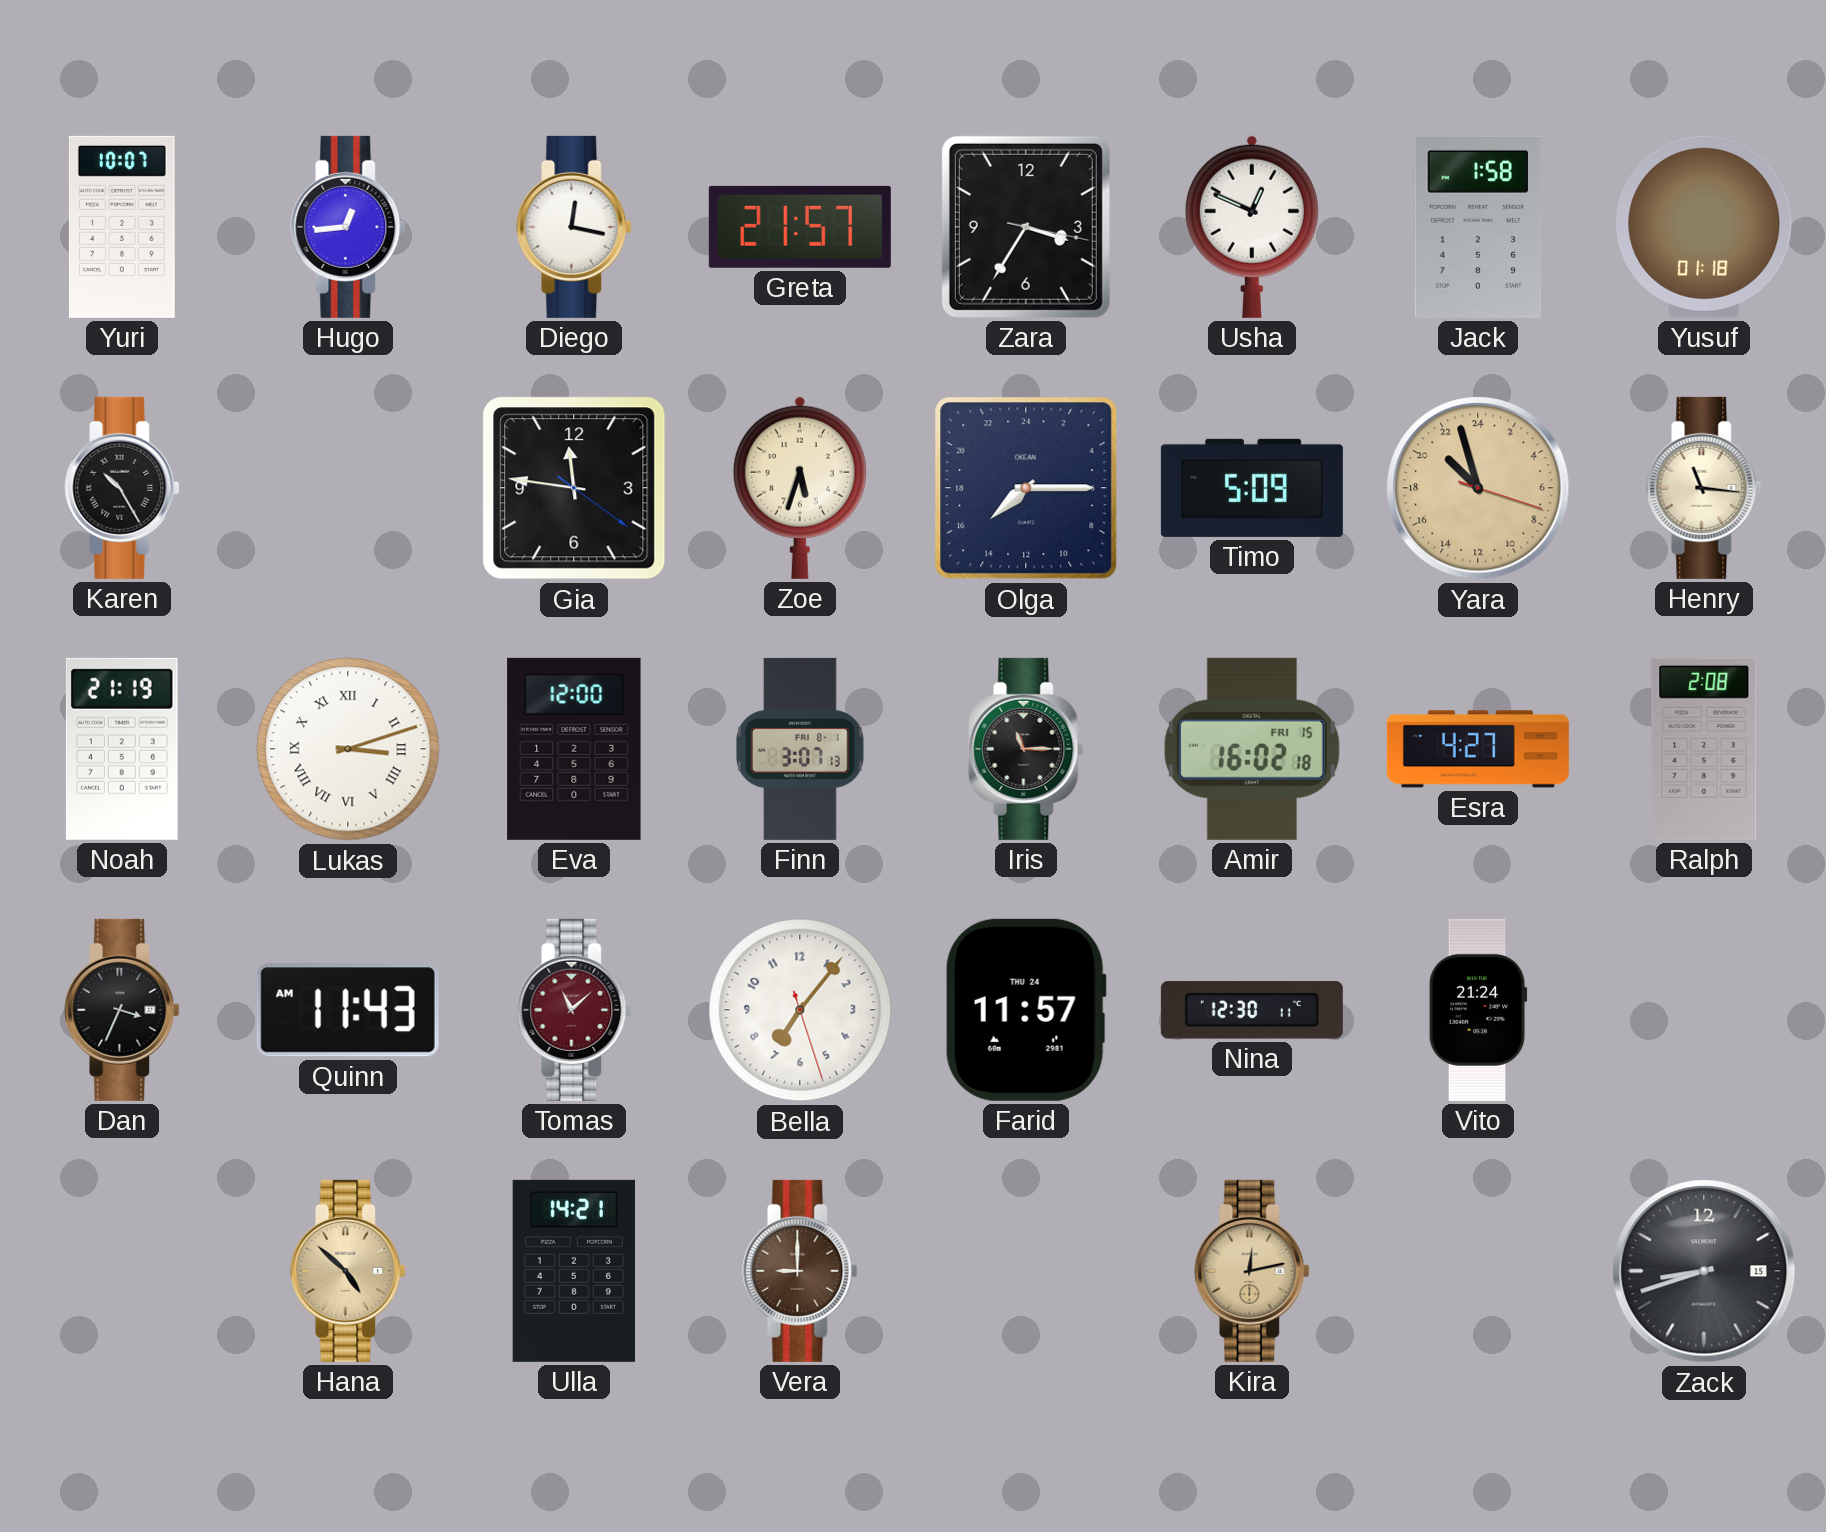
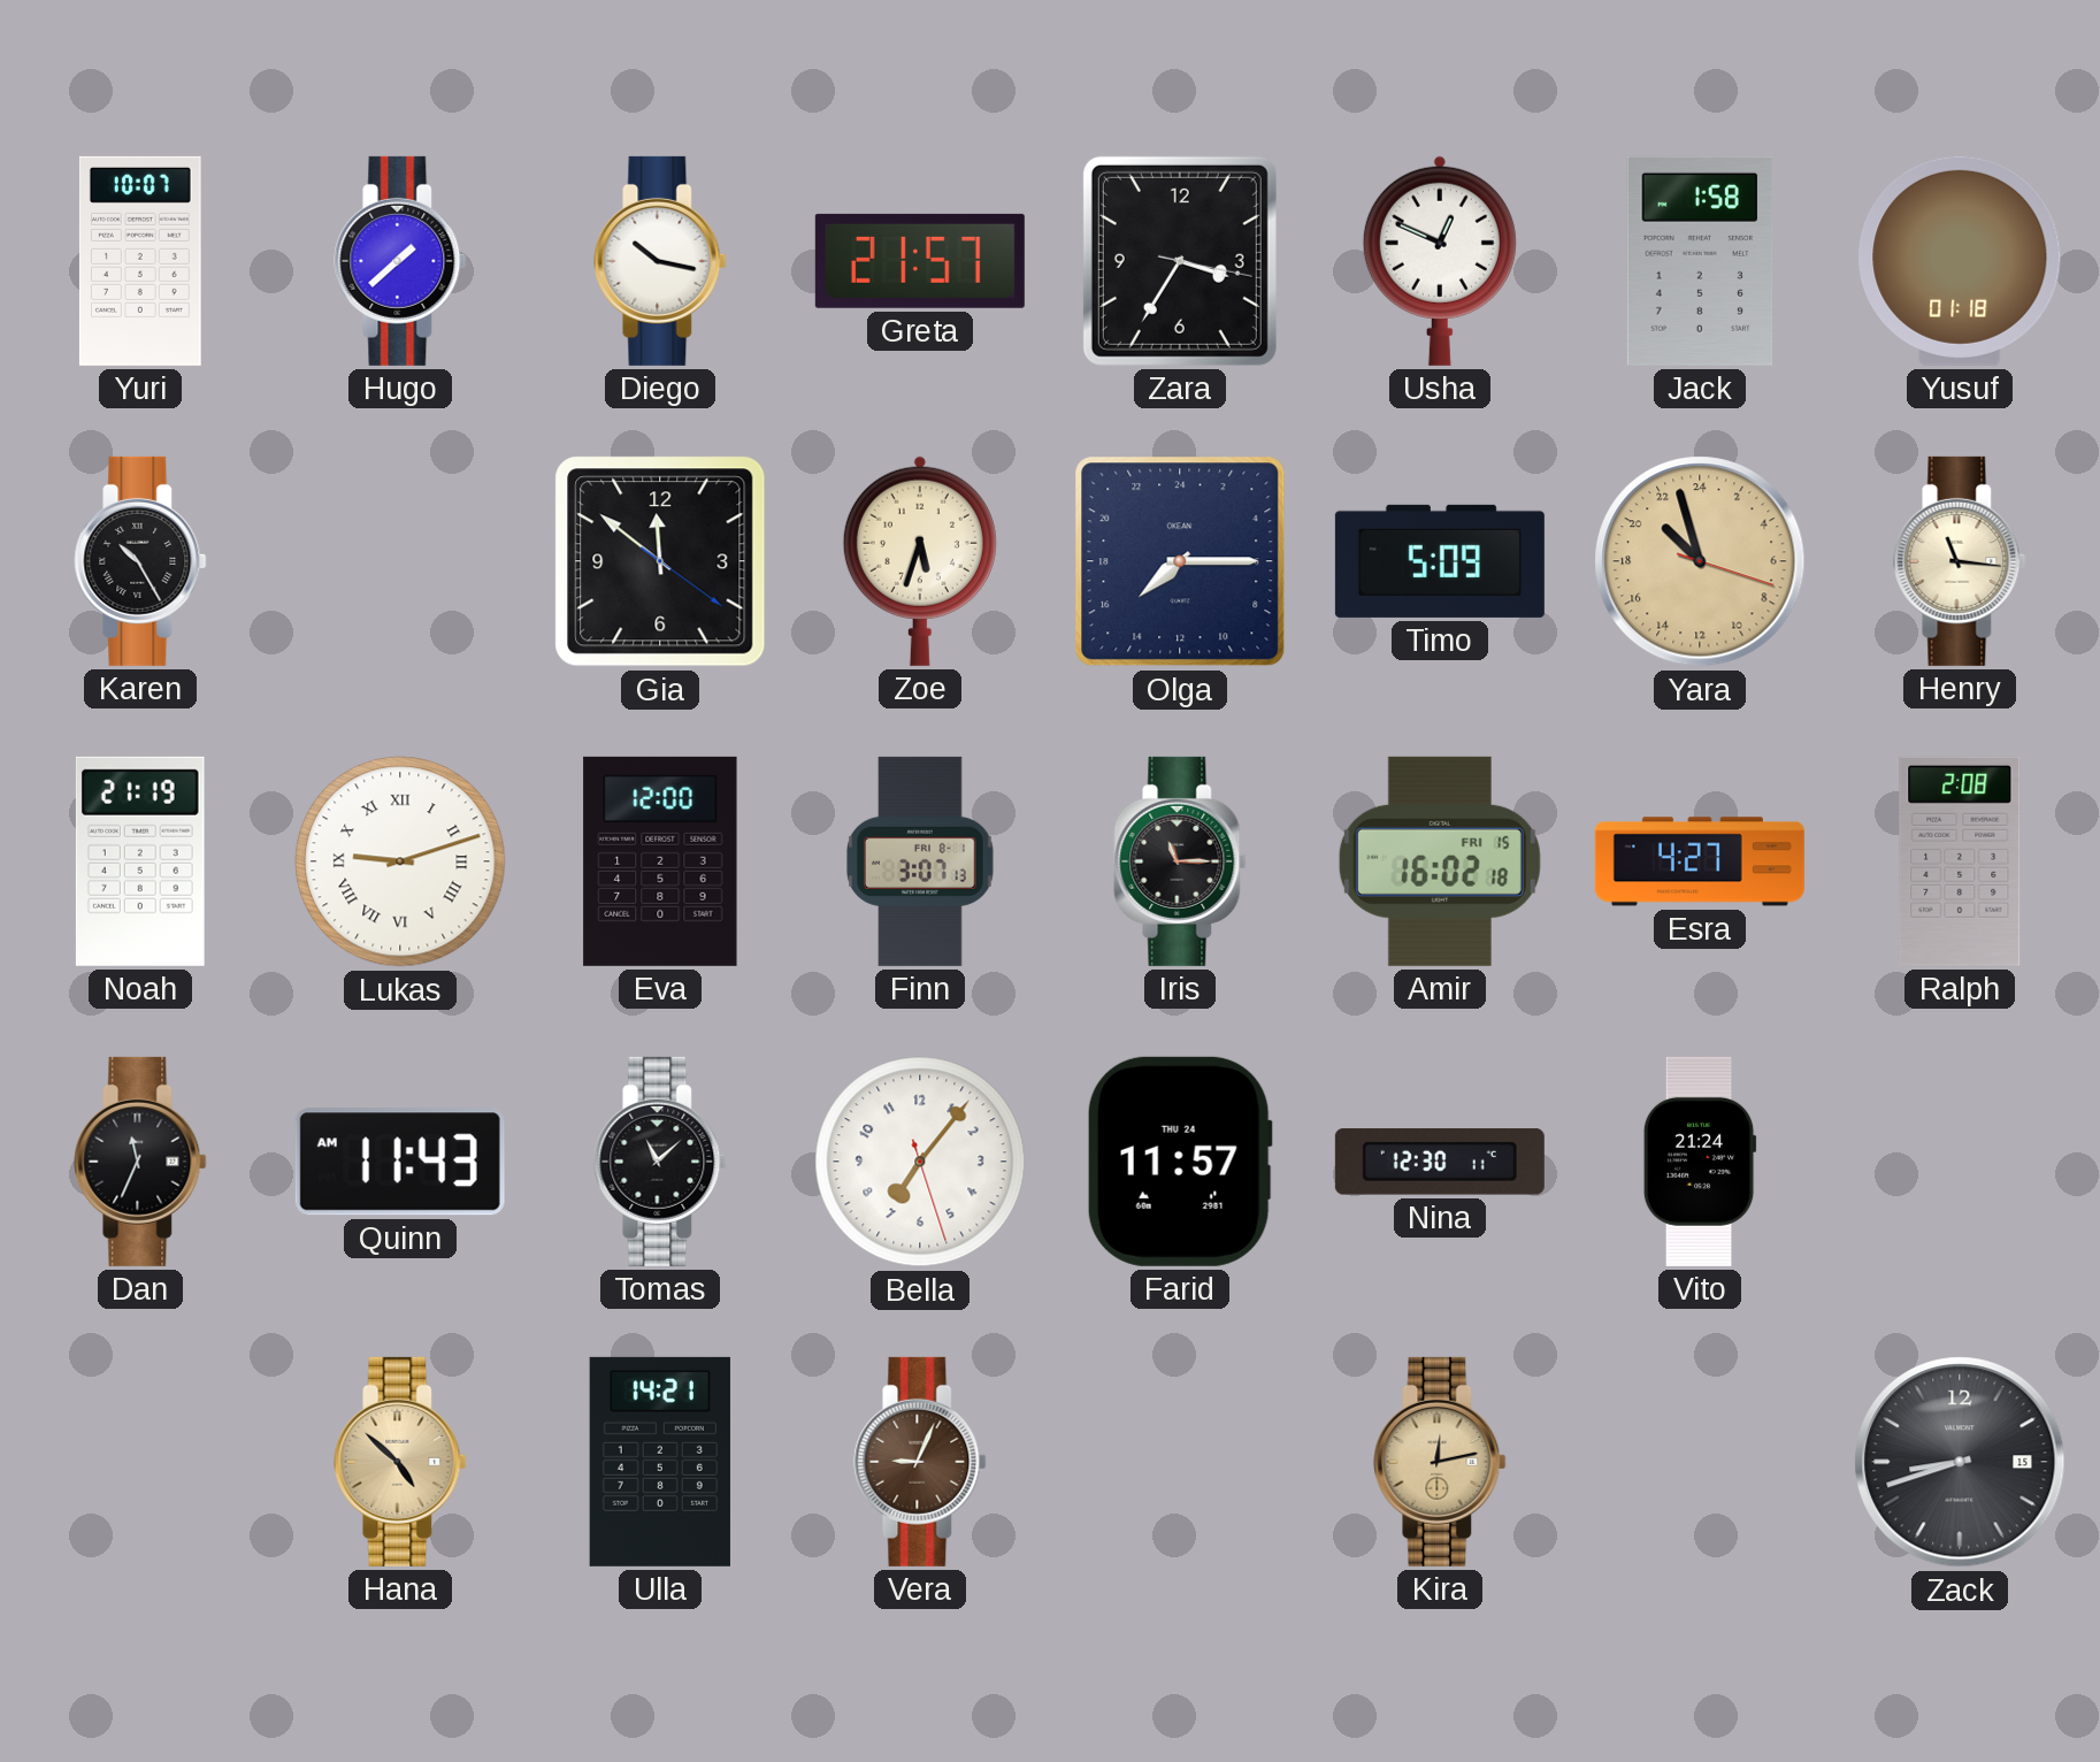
Hugo: 12:44 -> 1:38
Diego: 12:17 -> 10:17
Gia: 11:46 -> 11:51
Lukas: 3:12 -> 9:12
Dan: 3:34 -> 11:34
Tomas dial: burgundy -> black
Vera: 9:00 -> 9:04
